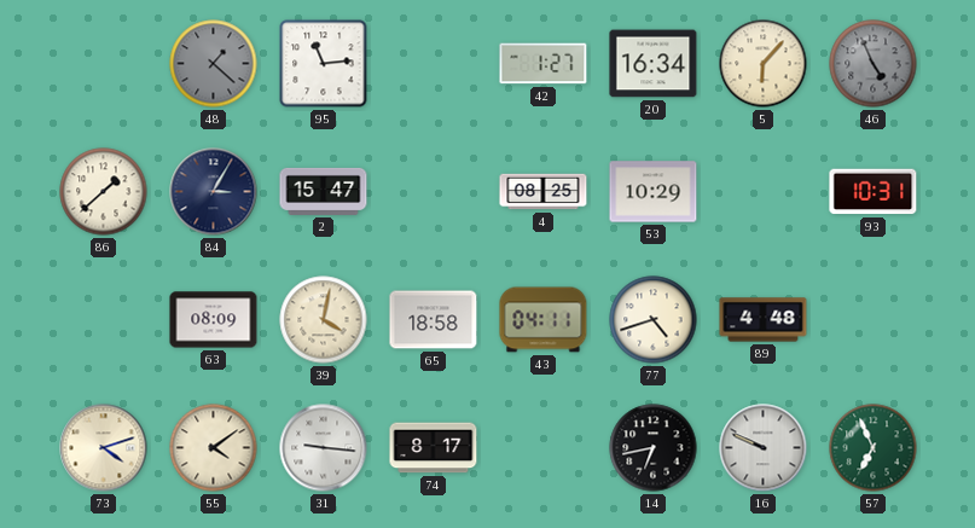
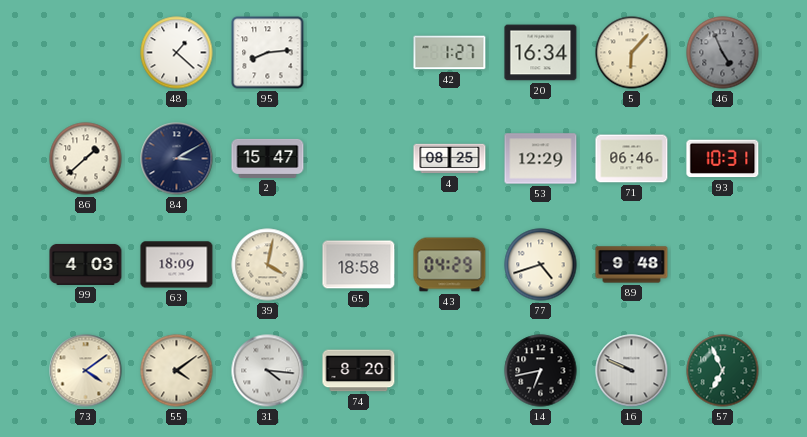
48 dial: grey -> white
95: 11:14 -> 8:14
84: 3:05 -> 3:10
53: 10:29 -> 12:29
71: none -> 06:46
99: none -> 4:03
63: 08:09 -> 18:09
43: 04:11 -> 04:29
89: 4:48 -> 9:48
73: 4:12 -> 4:09
31: 9:16 -> 4:16
74: 8:17 -> 8:20
